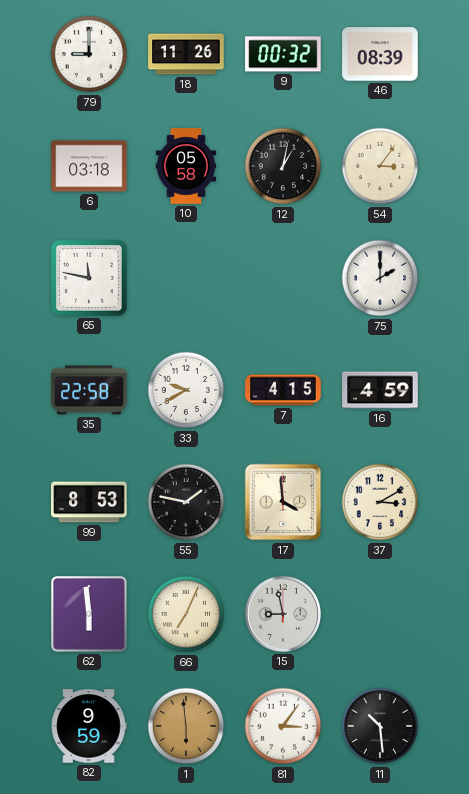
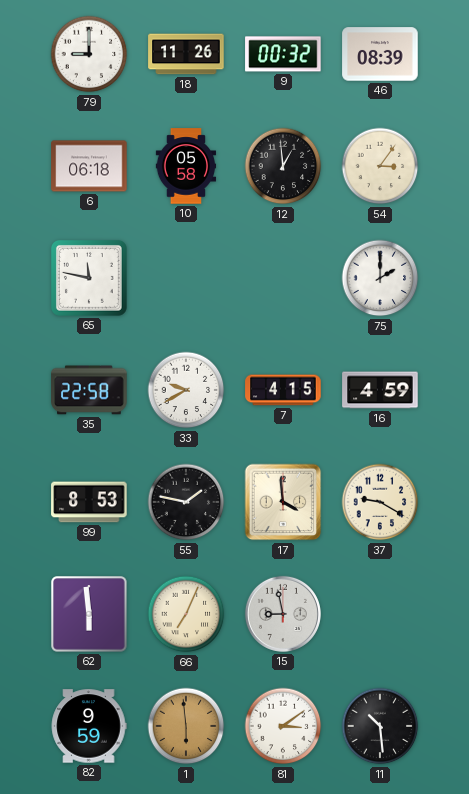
6: 03:18 -> 06:18
12: 1:02 -> 12:59
37: 3:10 -> 9:20
81: 3:06 -> 3:09
